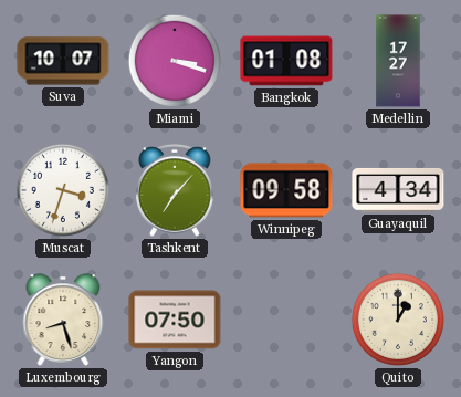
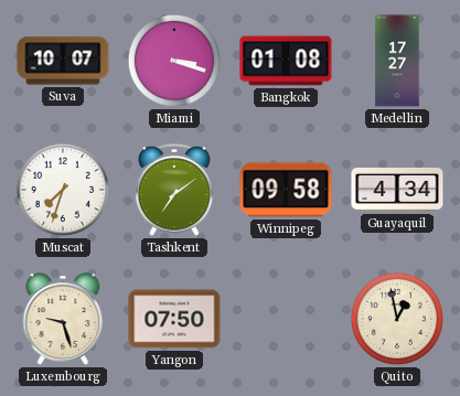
Muscat: 3:33 -> 7:33
Tashkent: 7:07 -> 7:09
Luxembourg: 8:27 -> 9:27
Quito: 1:00 -> 12:58
